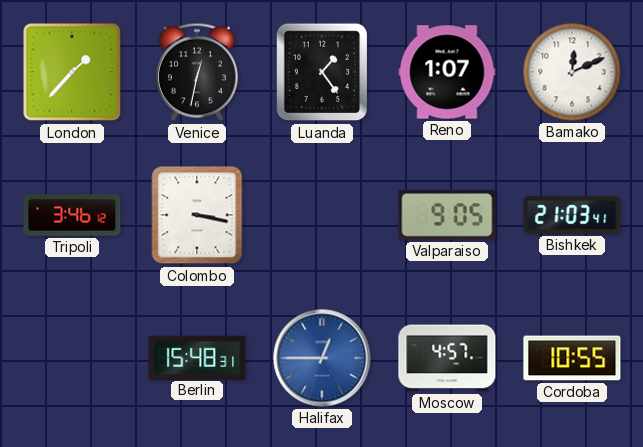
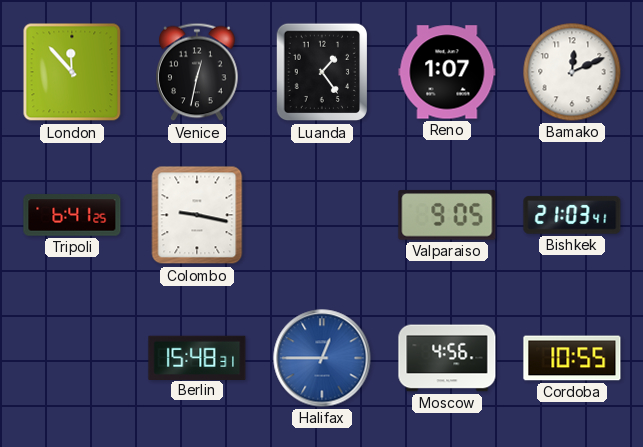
London: 1:37 -> 11:53
Tripoli: 3:46 -> 6:41
Colombo: 3:17 -> 9:17
Moscow: 4:57 -> 4:56
